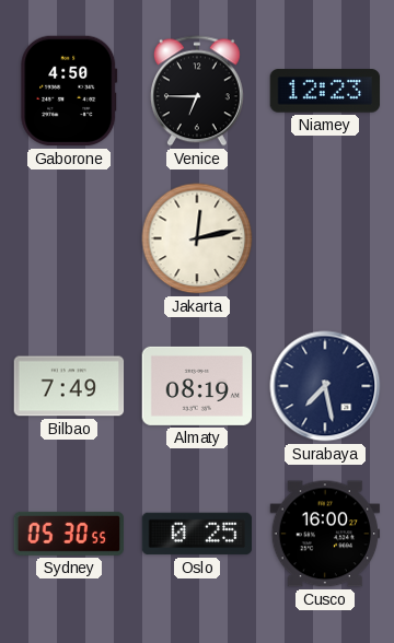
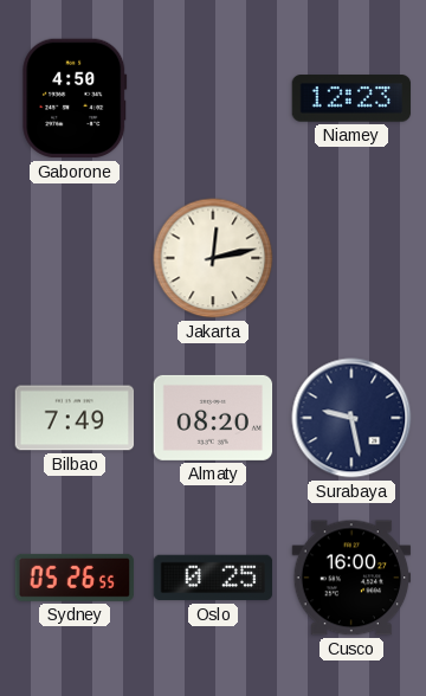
Venice: 6:45 -> none
Almaty: 08:19 -> 08:20
Surabaya: 7:28 -> 9:28
Sydney: 05:30 -> 05:26
